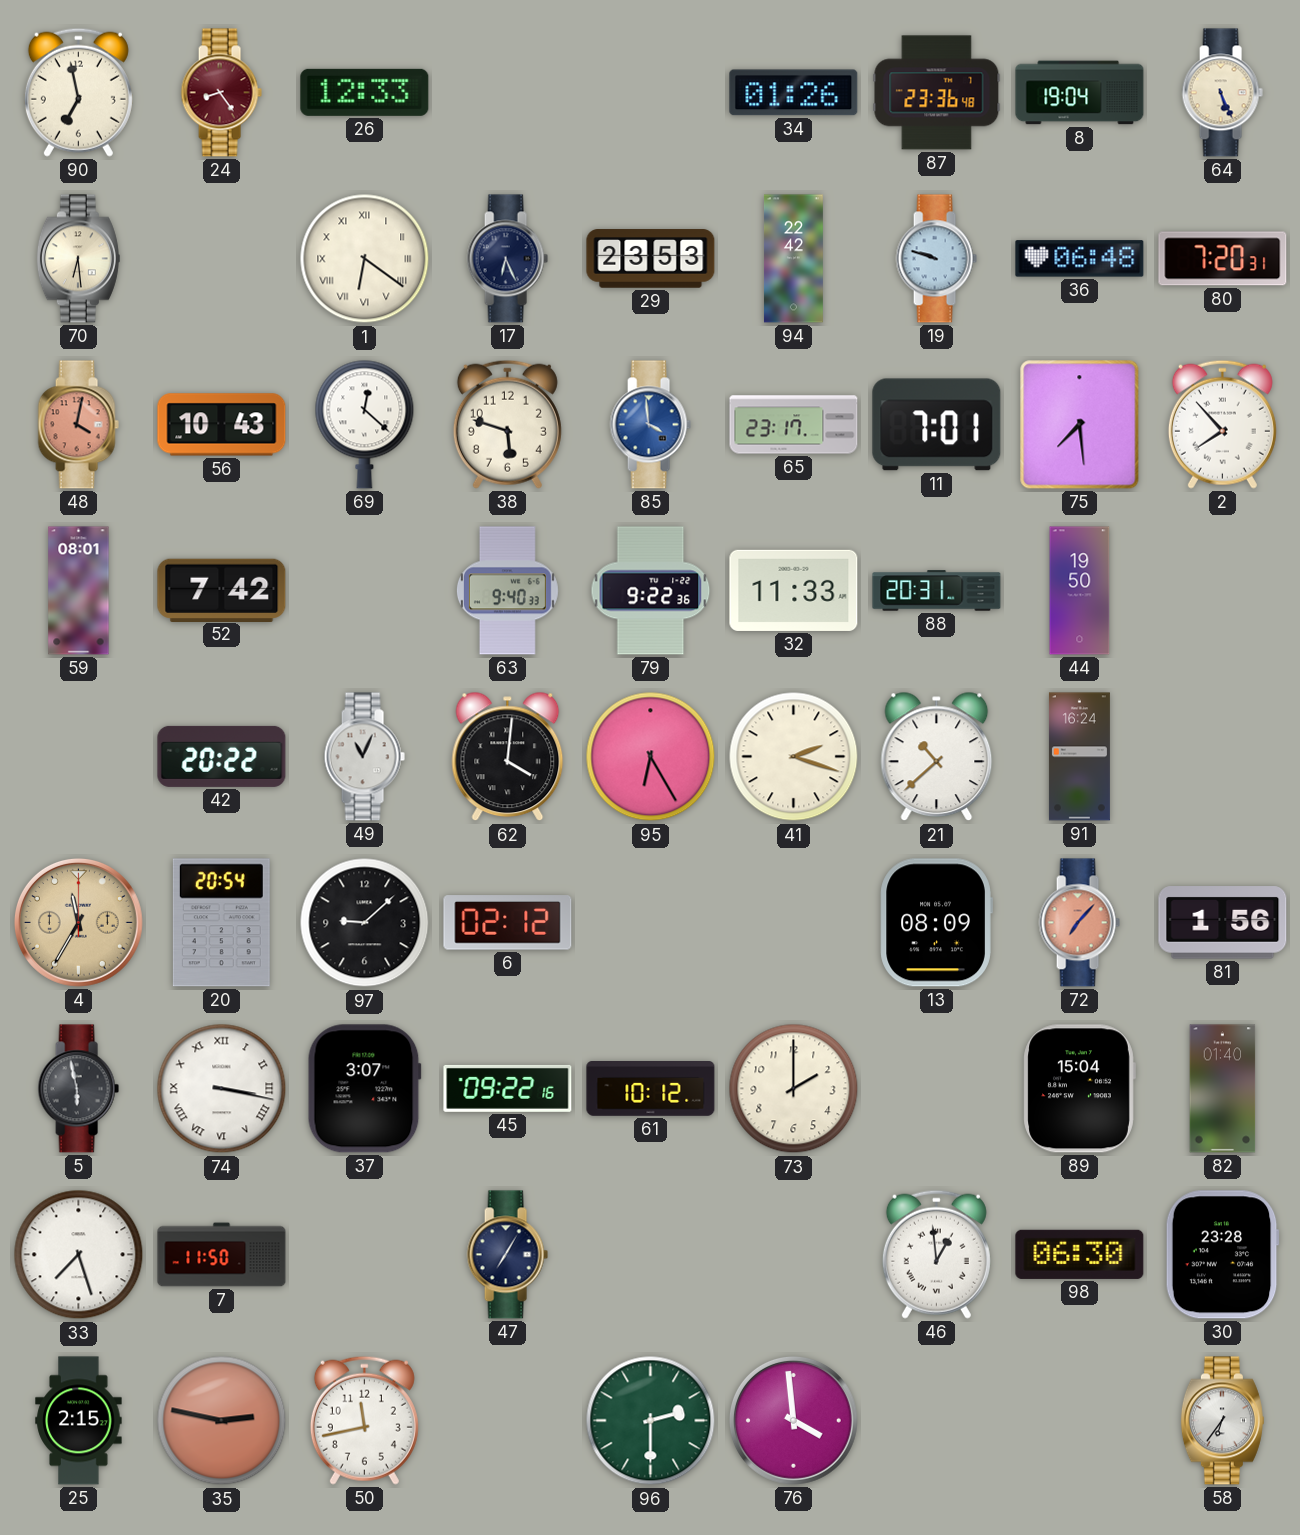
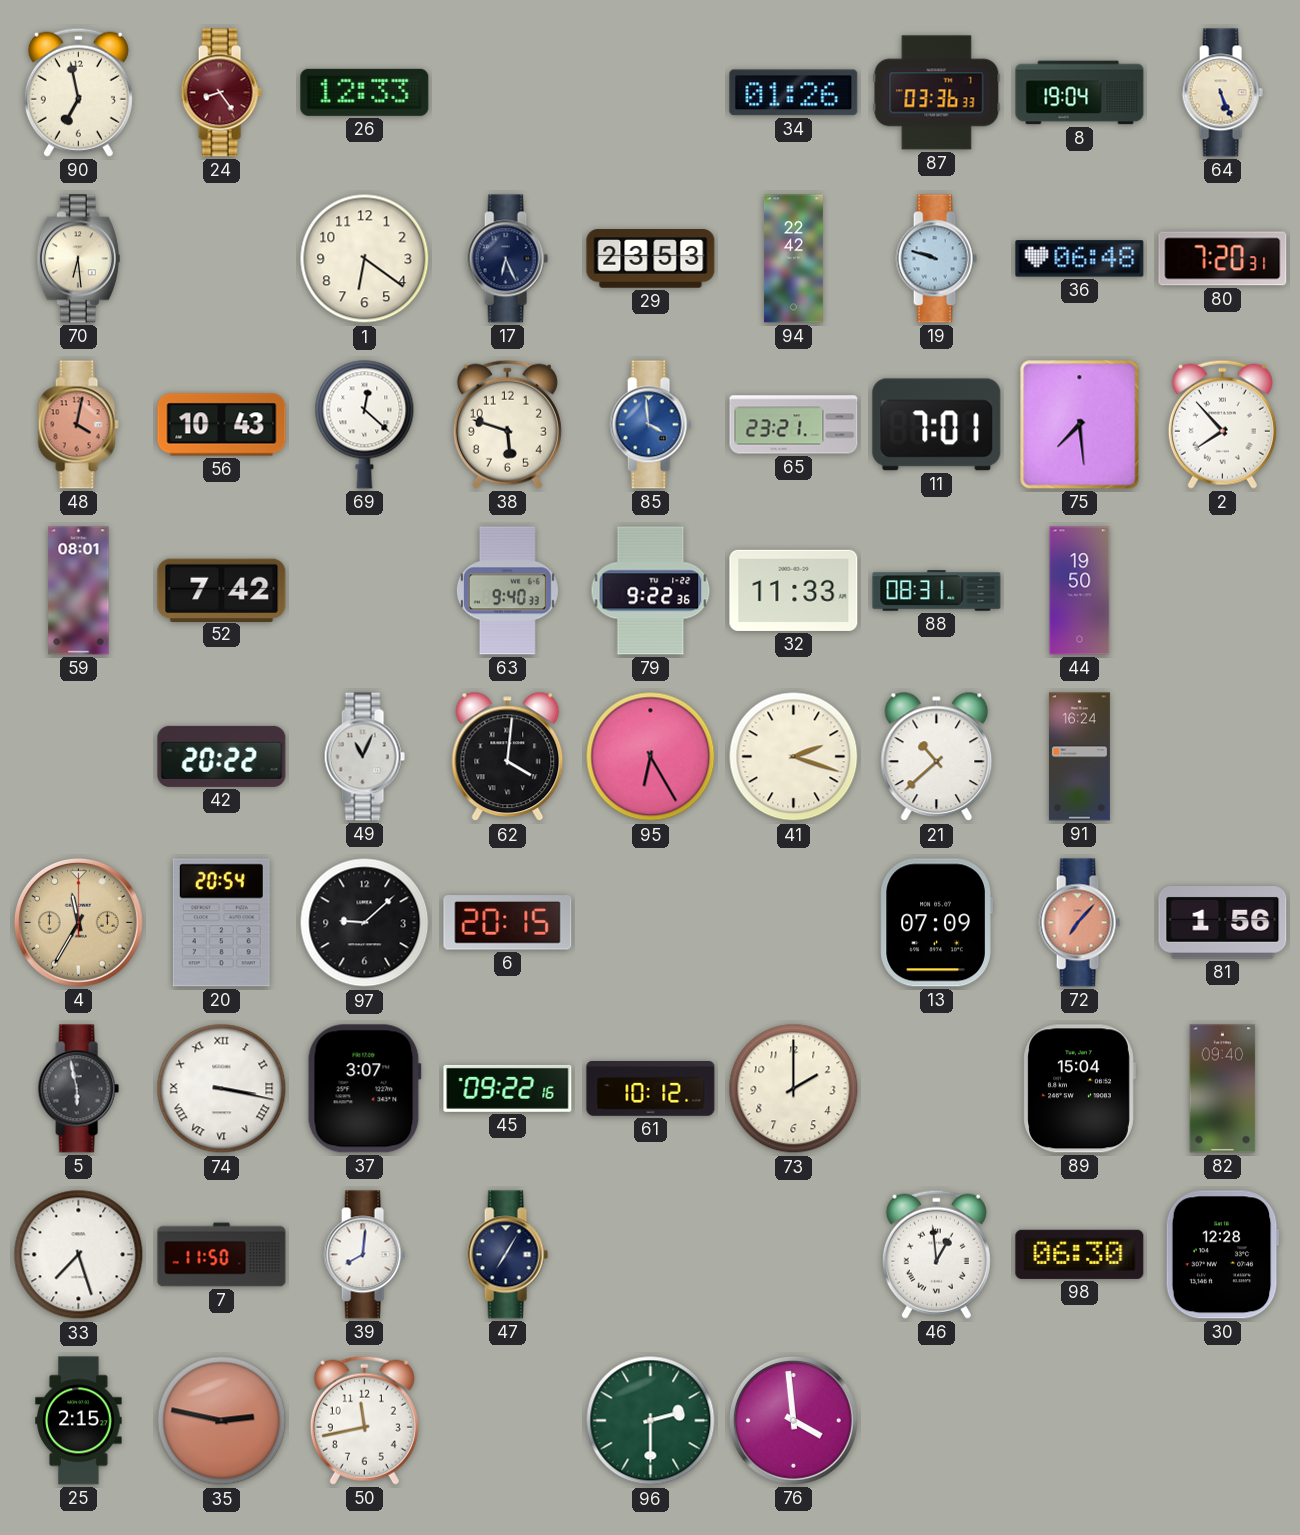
87: 23:36 -> 03:36
1 numerals: Roman -> Arabic
65: 23:17 -> 23:21
88: 20:31 -> 08:31
6: 02:12 -> 20:15
13: 08:09 -> 07:09
82: 01:40 -> 09:40
39: none -> 8:01
30: 23:28 -> 12:28
58: 6:36 -> none
